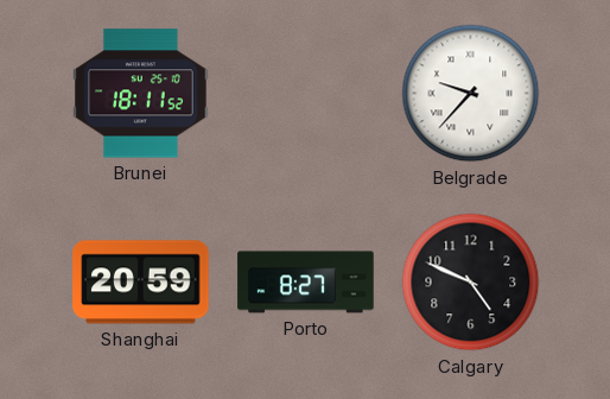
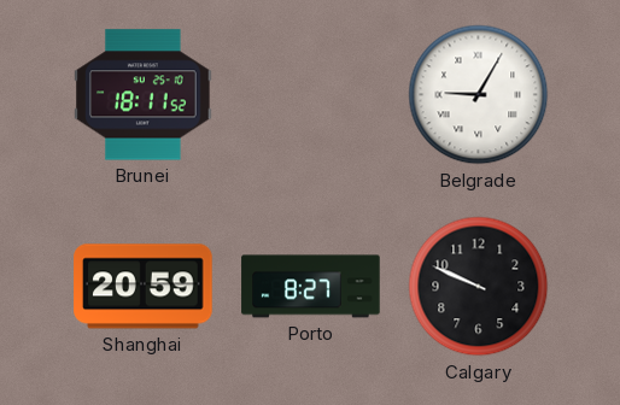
Belgrade: 9:37 -> 9:05
Calgary: 4:49 -> 9:49
